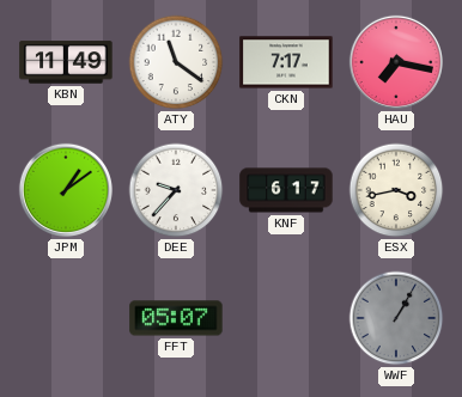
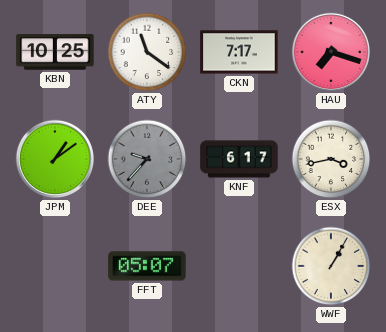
KBN: 11:49 -> 10:25
HAU: 7:17 -> 7:18
DEE dial: white -> grey
WWF dial: grey -> cream
